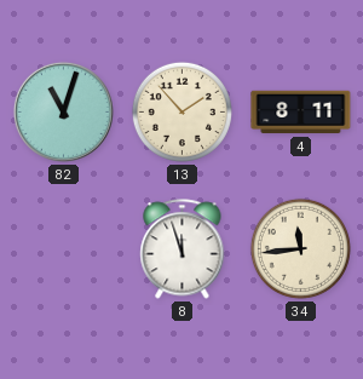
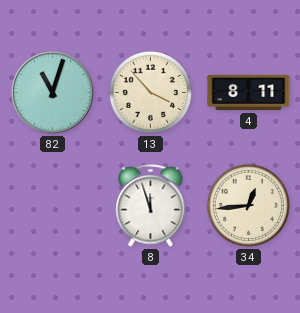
13: 1:53 -> 3:53
34: 11:44 -> 12:44
